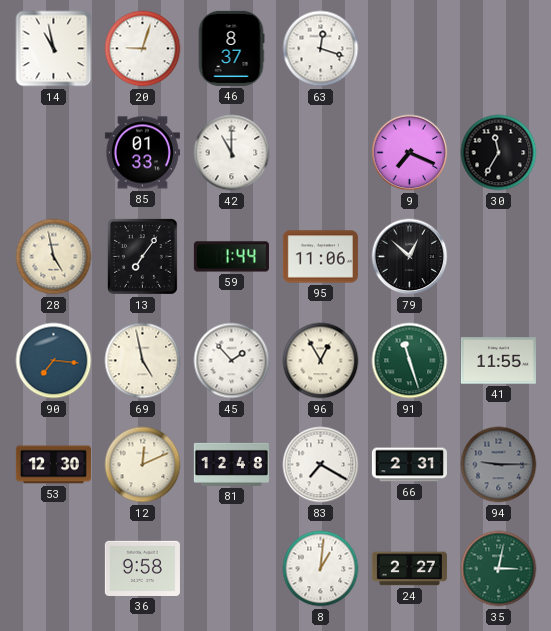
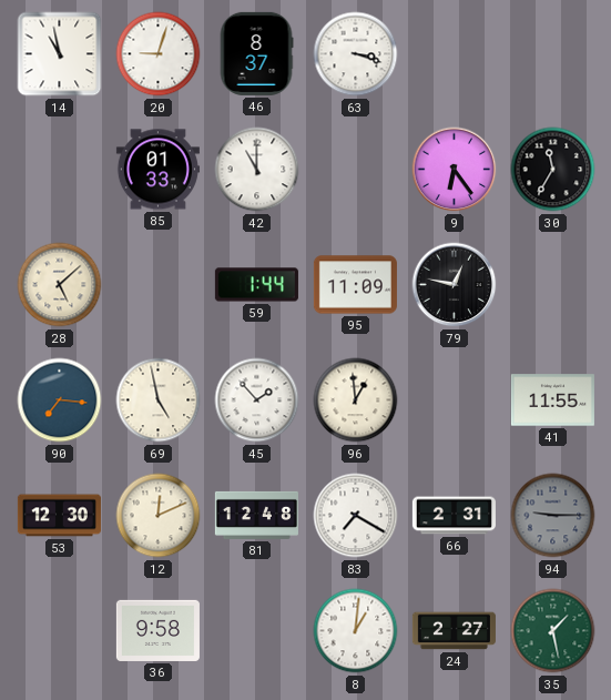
63: 12:18 -> 3:18
9: 7:19 -> 6:24
28: 4:58 -> 5:08
13: 7:06 -> none
95: 11:06 -> 11:09
79: 12:52 -> 12:47
96: 12:55 -> 12:59
91: 11:27 -> none
35: 3:02 -> 1:28
